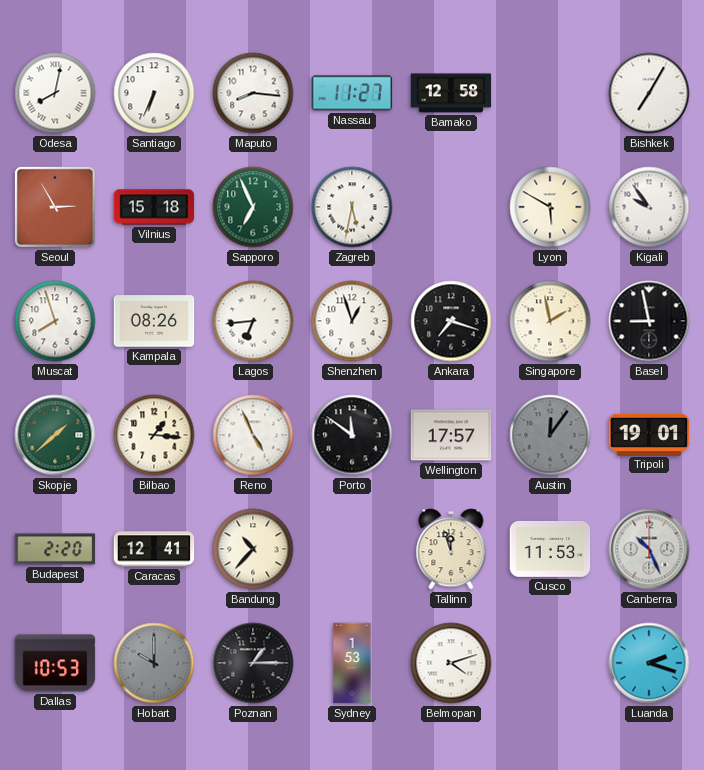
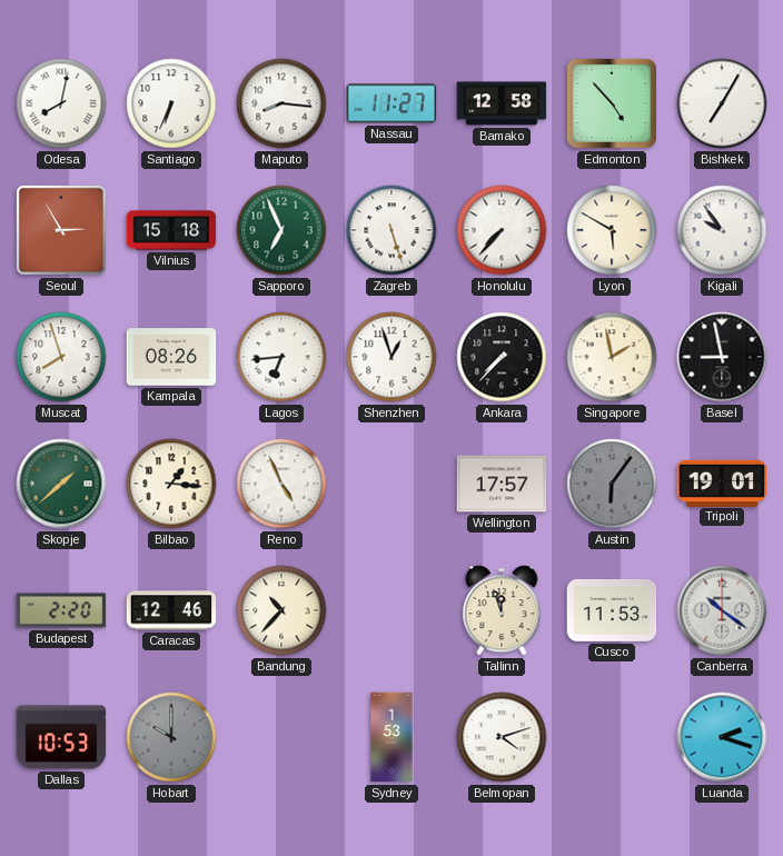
Edmonton: none -> 4:53
Zagreb: 5:32 -> 5:27
Honolulu: none -> 7:37
Ankara: 7:18 -> 7:37
Porto: 11:51 -> none
Austin: 12:06 -> 6:06
Caracas: 12:41 -> 12:46
Canberra: 10:26 -> 10:21
Poznan: 1:15 -> none
